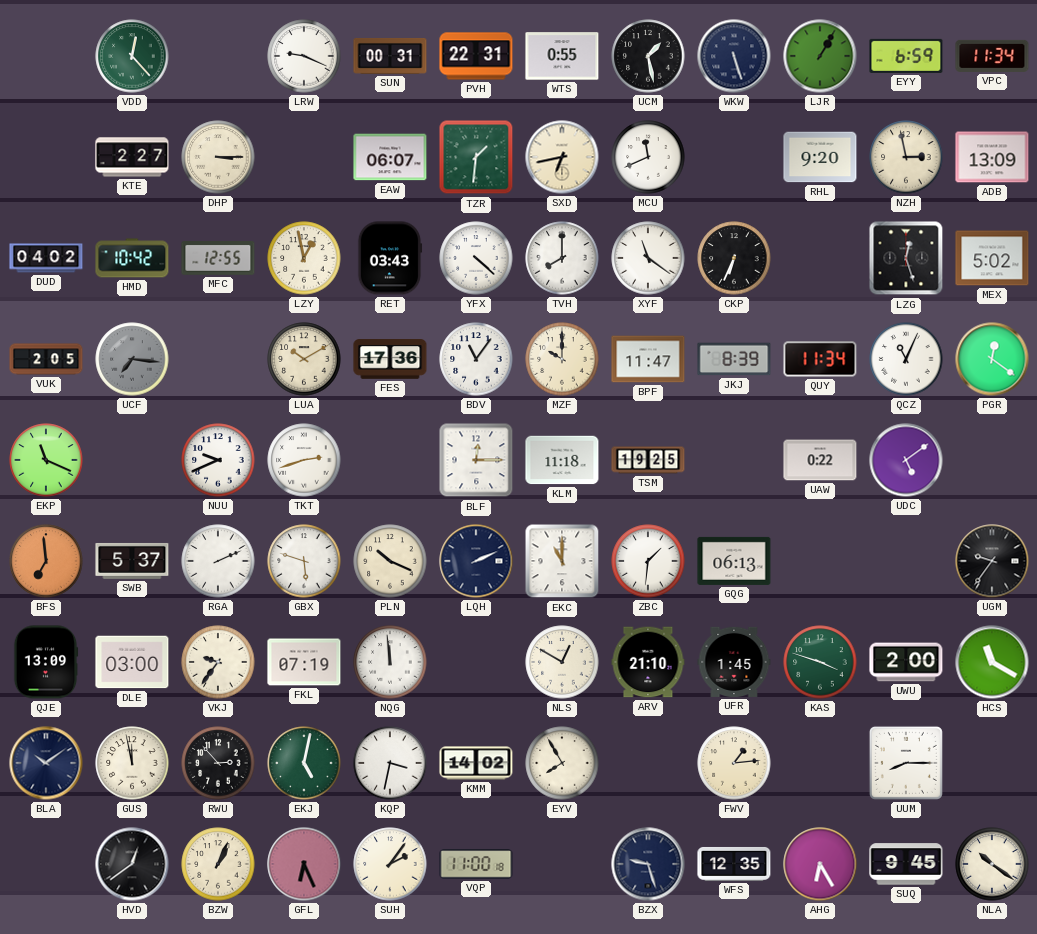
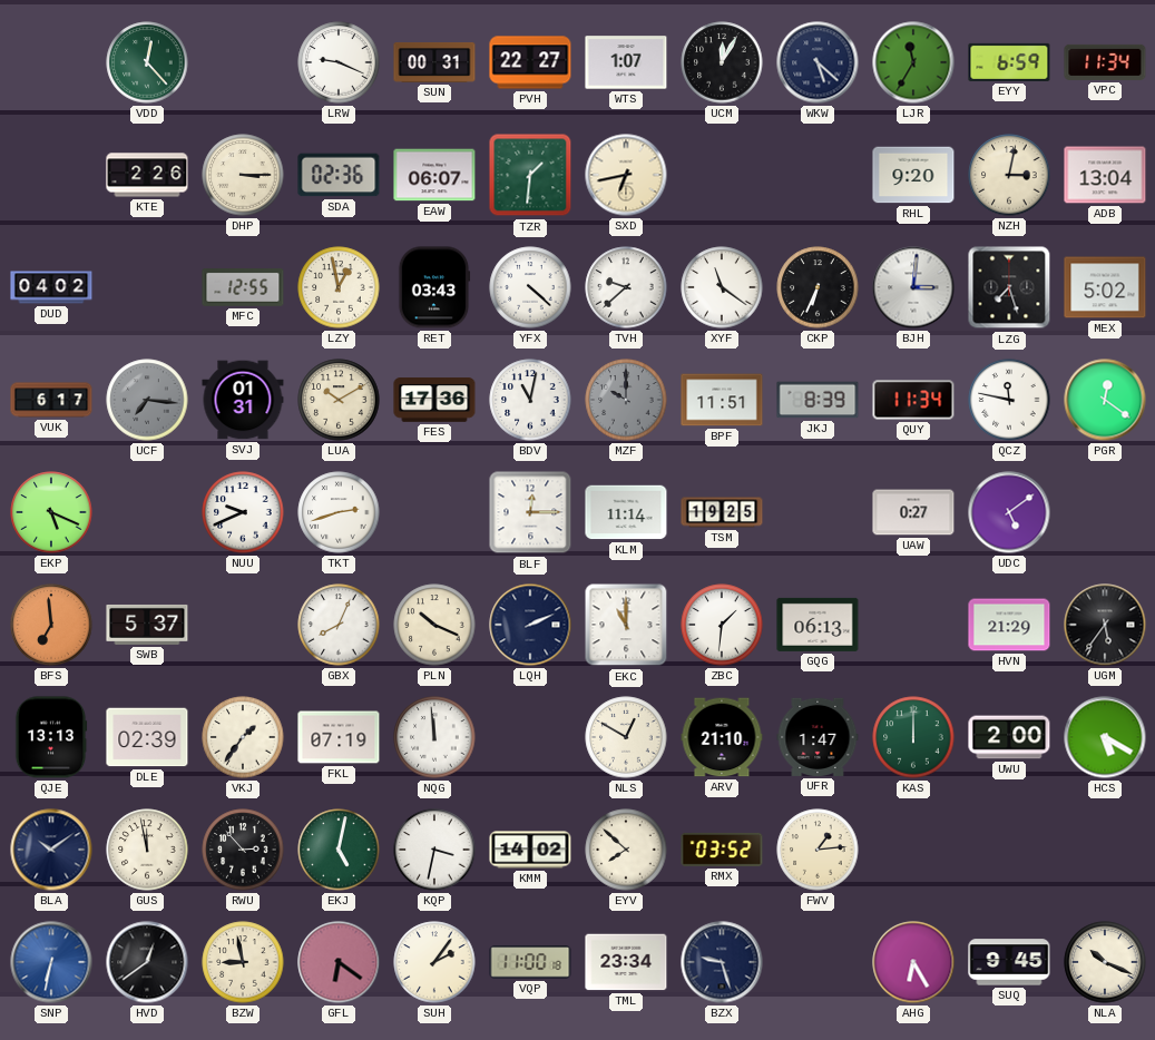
PVH: 22:31 -> 22:27
WTS: 0:55 -> 1:07
UCM: 1:28 -> 12:05
WKW: 5:27 -> 5:22
LJR: 1:05 -> 11:35
KTE: 2:27 -> 2:26
SDA: none -> 02:36
MCU: 11:41 -> none
NZH: 2:58 -> 3:02
ADB: 13:09 -> 13:04
HMD: 10:42 -> none
TVH: 8:00 -> 9:38
BJH: none -> 3:01
LZG: 12:27 -> 7:27
VUK: 2:05 -> 6:17
SVJ: none -> 01:31
BDV: 11:06 -> 11:02
MZF dial: cream -> grey
BPF: 11:47 -> 11:51
QCZ: 11:04 -> 11:47
EKP: 11:19 -> 5:19
KLM: 11:18 -> 11:14
UAW: 0:22 -> 0:27
RGA: 2:11 -> none
GBX: 5:48 -> 8:04
HVN: none -> 21:29
UGM: 9:36 -> 5:36
QJE: 13:09 -> 13:13
DLE: 03:00 -> 02:39
VKJ: 9:36 -> 1:36
UFR: 1:45 -> 1:47
KAS: 3:48 -> 12:00
HCS: 11:20 -> 5:20
EYV: 7:55 -> 7:52
RMX: none -> 03:52
UUM: 8:15 -> none
SNP: none -> 6:32
BZW: 1:04 -> 8:58
GFL: 6:26 -> 6:21
TML: none -> 23:34
WFS: 12:35 -> none
NLA: 10:21 -> 10:19
